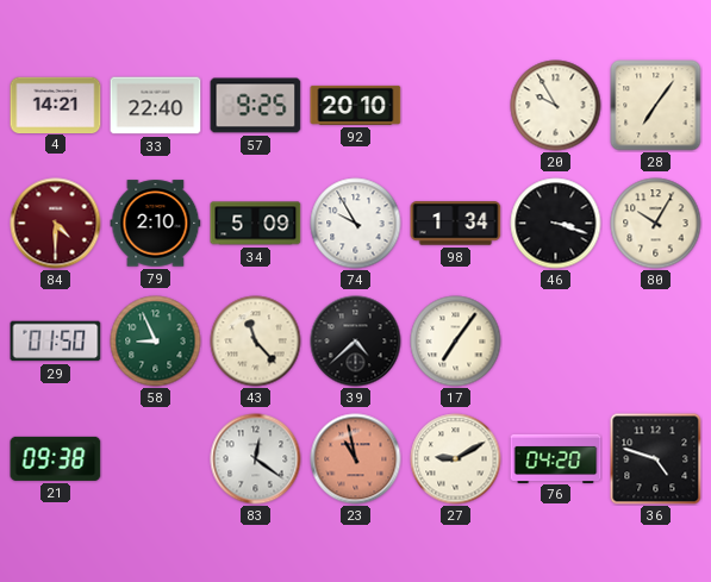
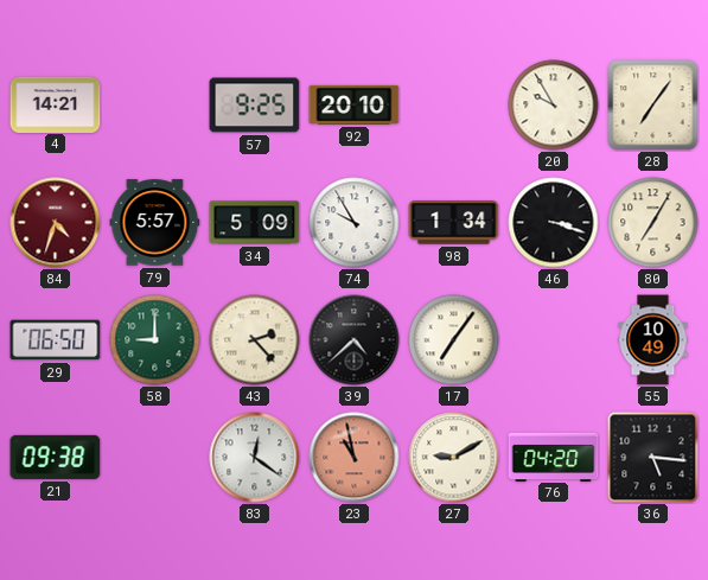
33: 22:40 -> none
84: 4:30 -> 4:33
79: 2:10 -> 5:57
80: 10:05 -> 7:05
29: 01:50 -> 06:50
58: 8:56 -> 9:00
43: 11:23 -> 2:23
55: none -> 10:49
36: 4:48 -> 5:16
